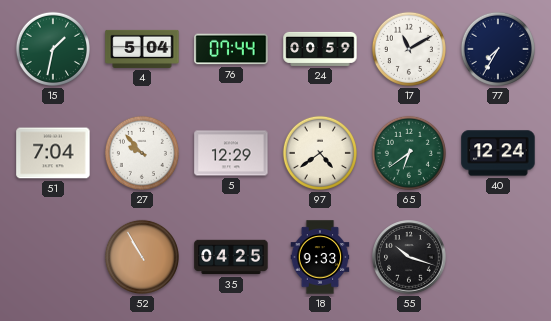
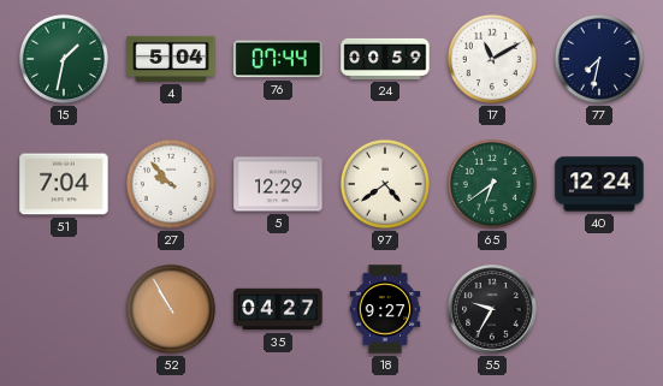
77: 7:35 -> 7:32
35: 04:25 -> 04:27
18: 9:33 -> 9:27
55: 10:18 -> 9:35
